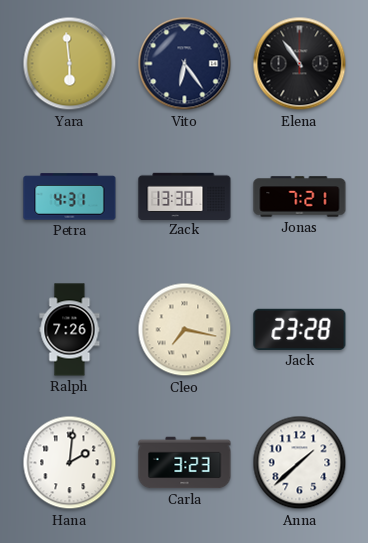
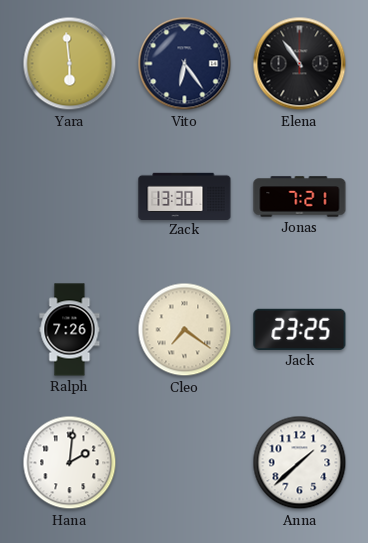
Petra: 4:31 -> none
Cleo: 7:17 -> 7:21
Jack: 23:28 -> 23:25
Carla: 3:23 -> none
